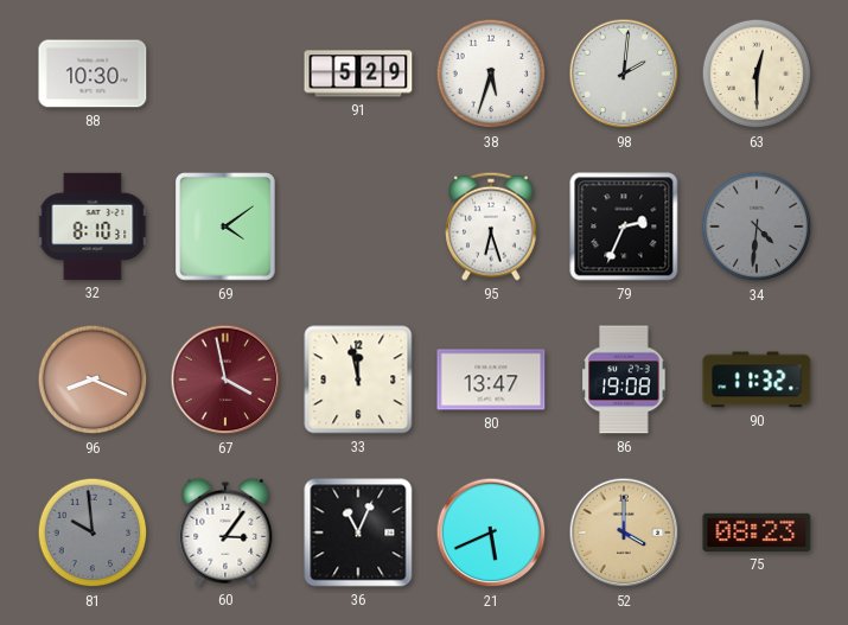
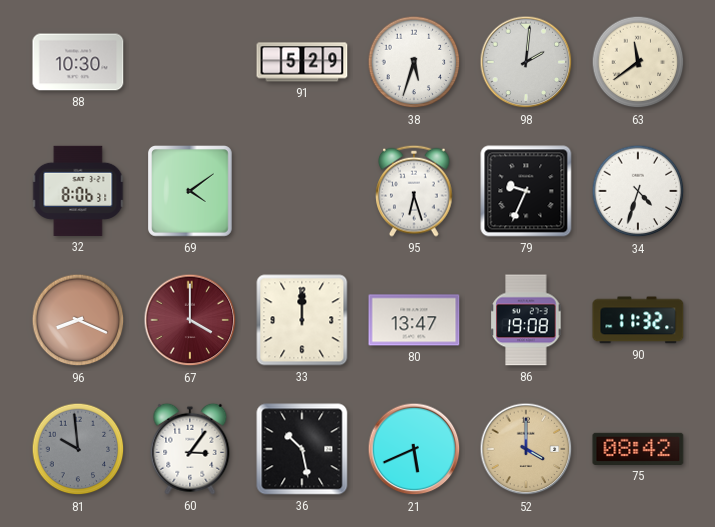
63: 12:30 -> 11:39
32: 8:10 -> 8:06
79: 2:34 -> 9:34
34: 4:31 -> 4:33
34 dial: grey -> white
67: 3:58 -> 4:00
33: 11:58 -> 12:00
36: 11:04 -> 10:28
75: 08:23 -> 08:42
